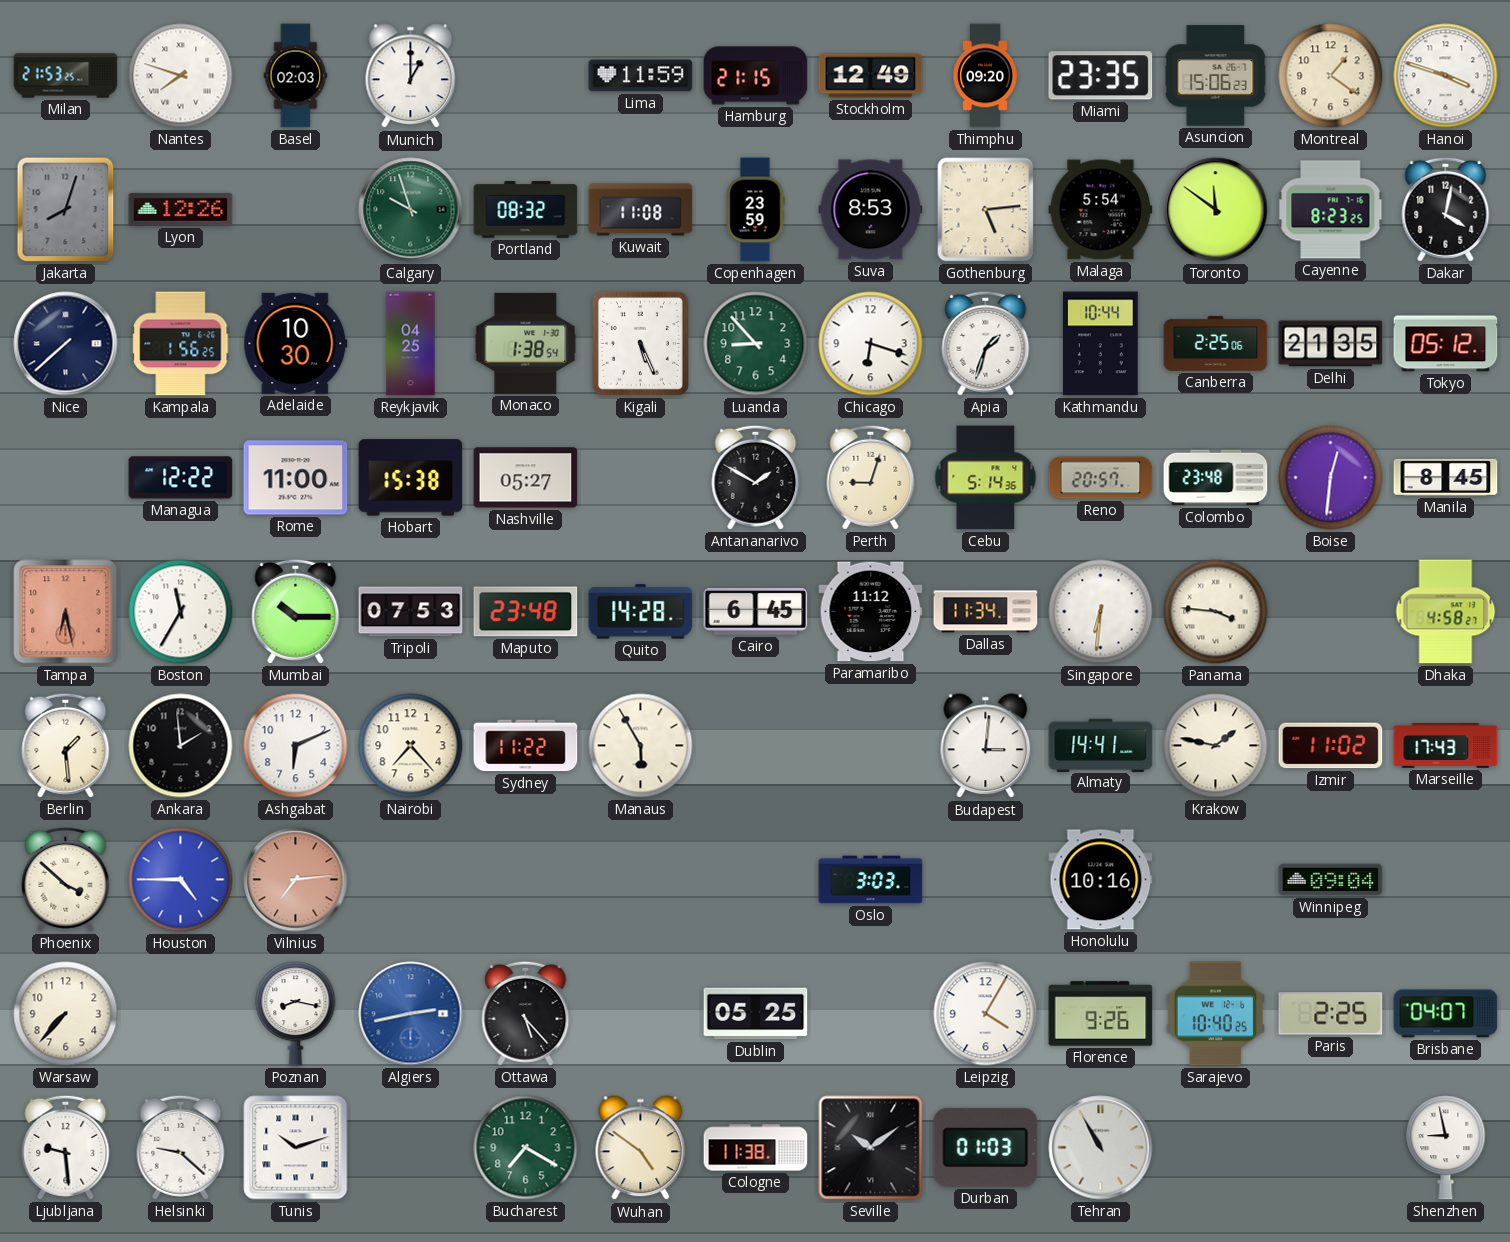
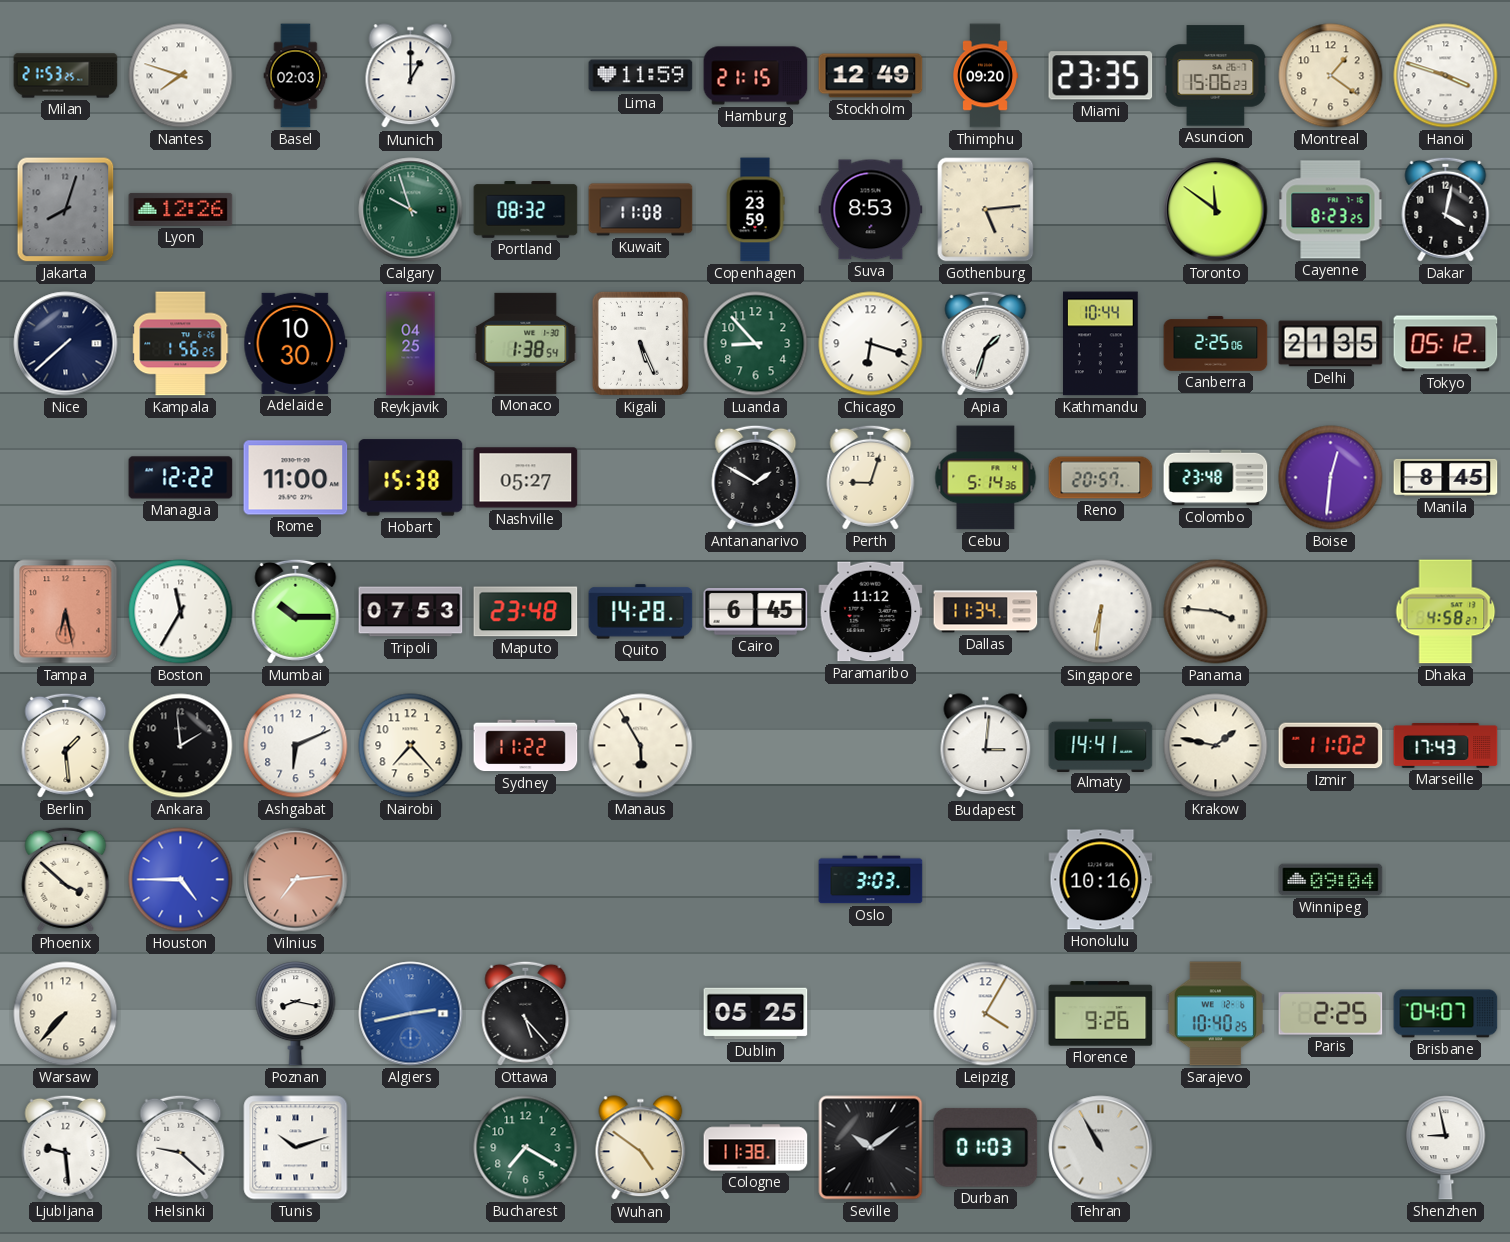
Malaga: 5:54 -> none
